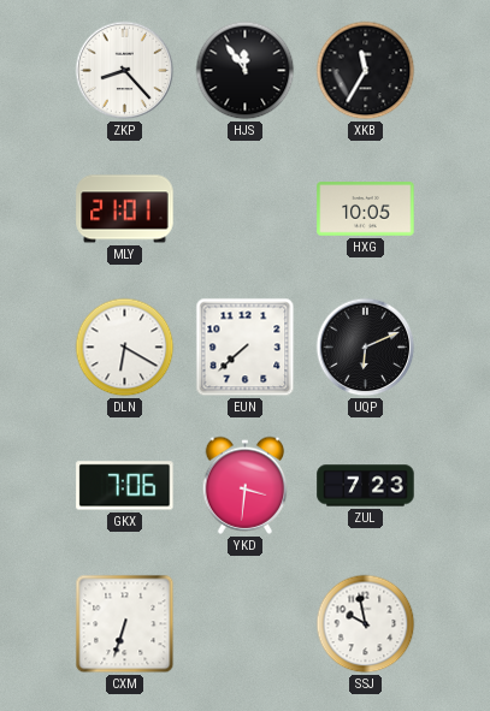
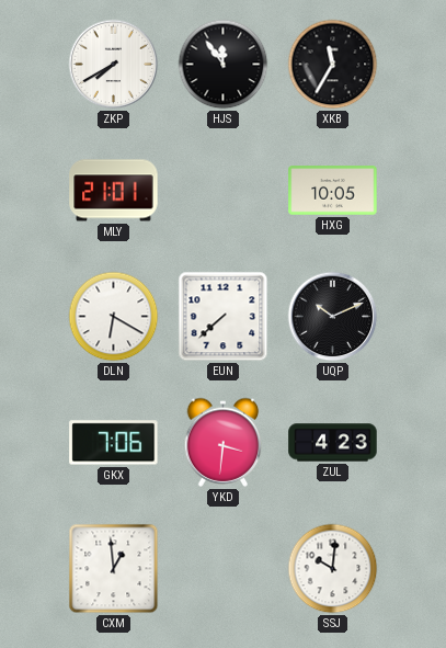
ZKP: 8:23 -> 7:40
UQP: 6:11 -> 10:11
ZUL: 7:23 -> 4:23
CXM: 6:33 -> 12:59
SSJ: 9:58 -> 10:01
